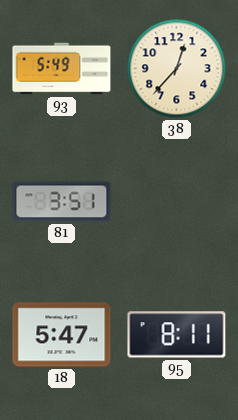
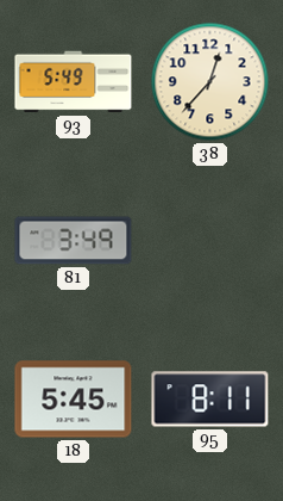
81: 3:51 -> 3:49
18: 5:47 -> 5:45
